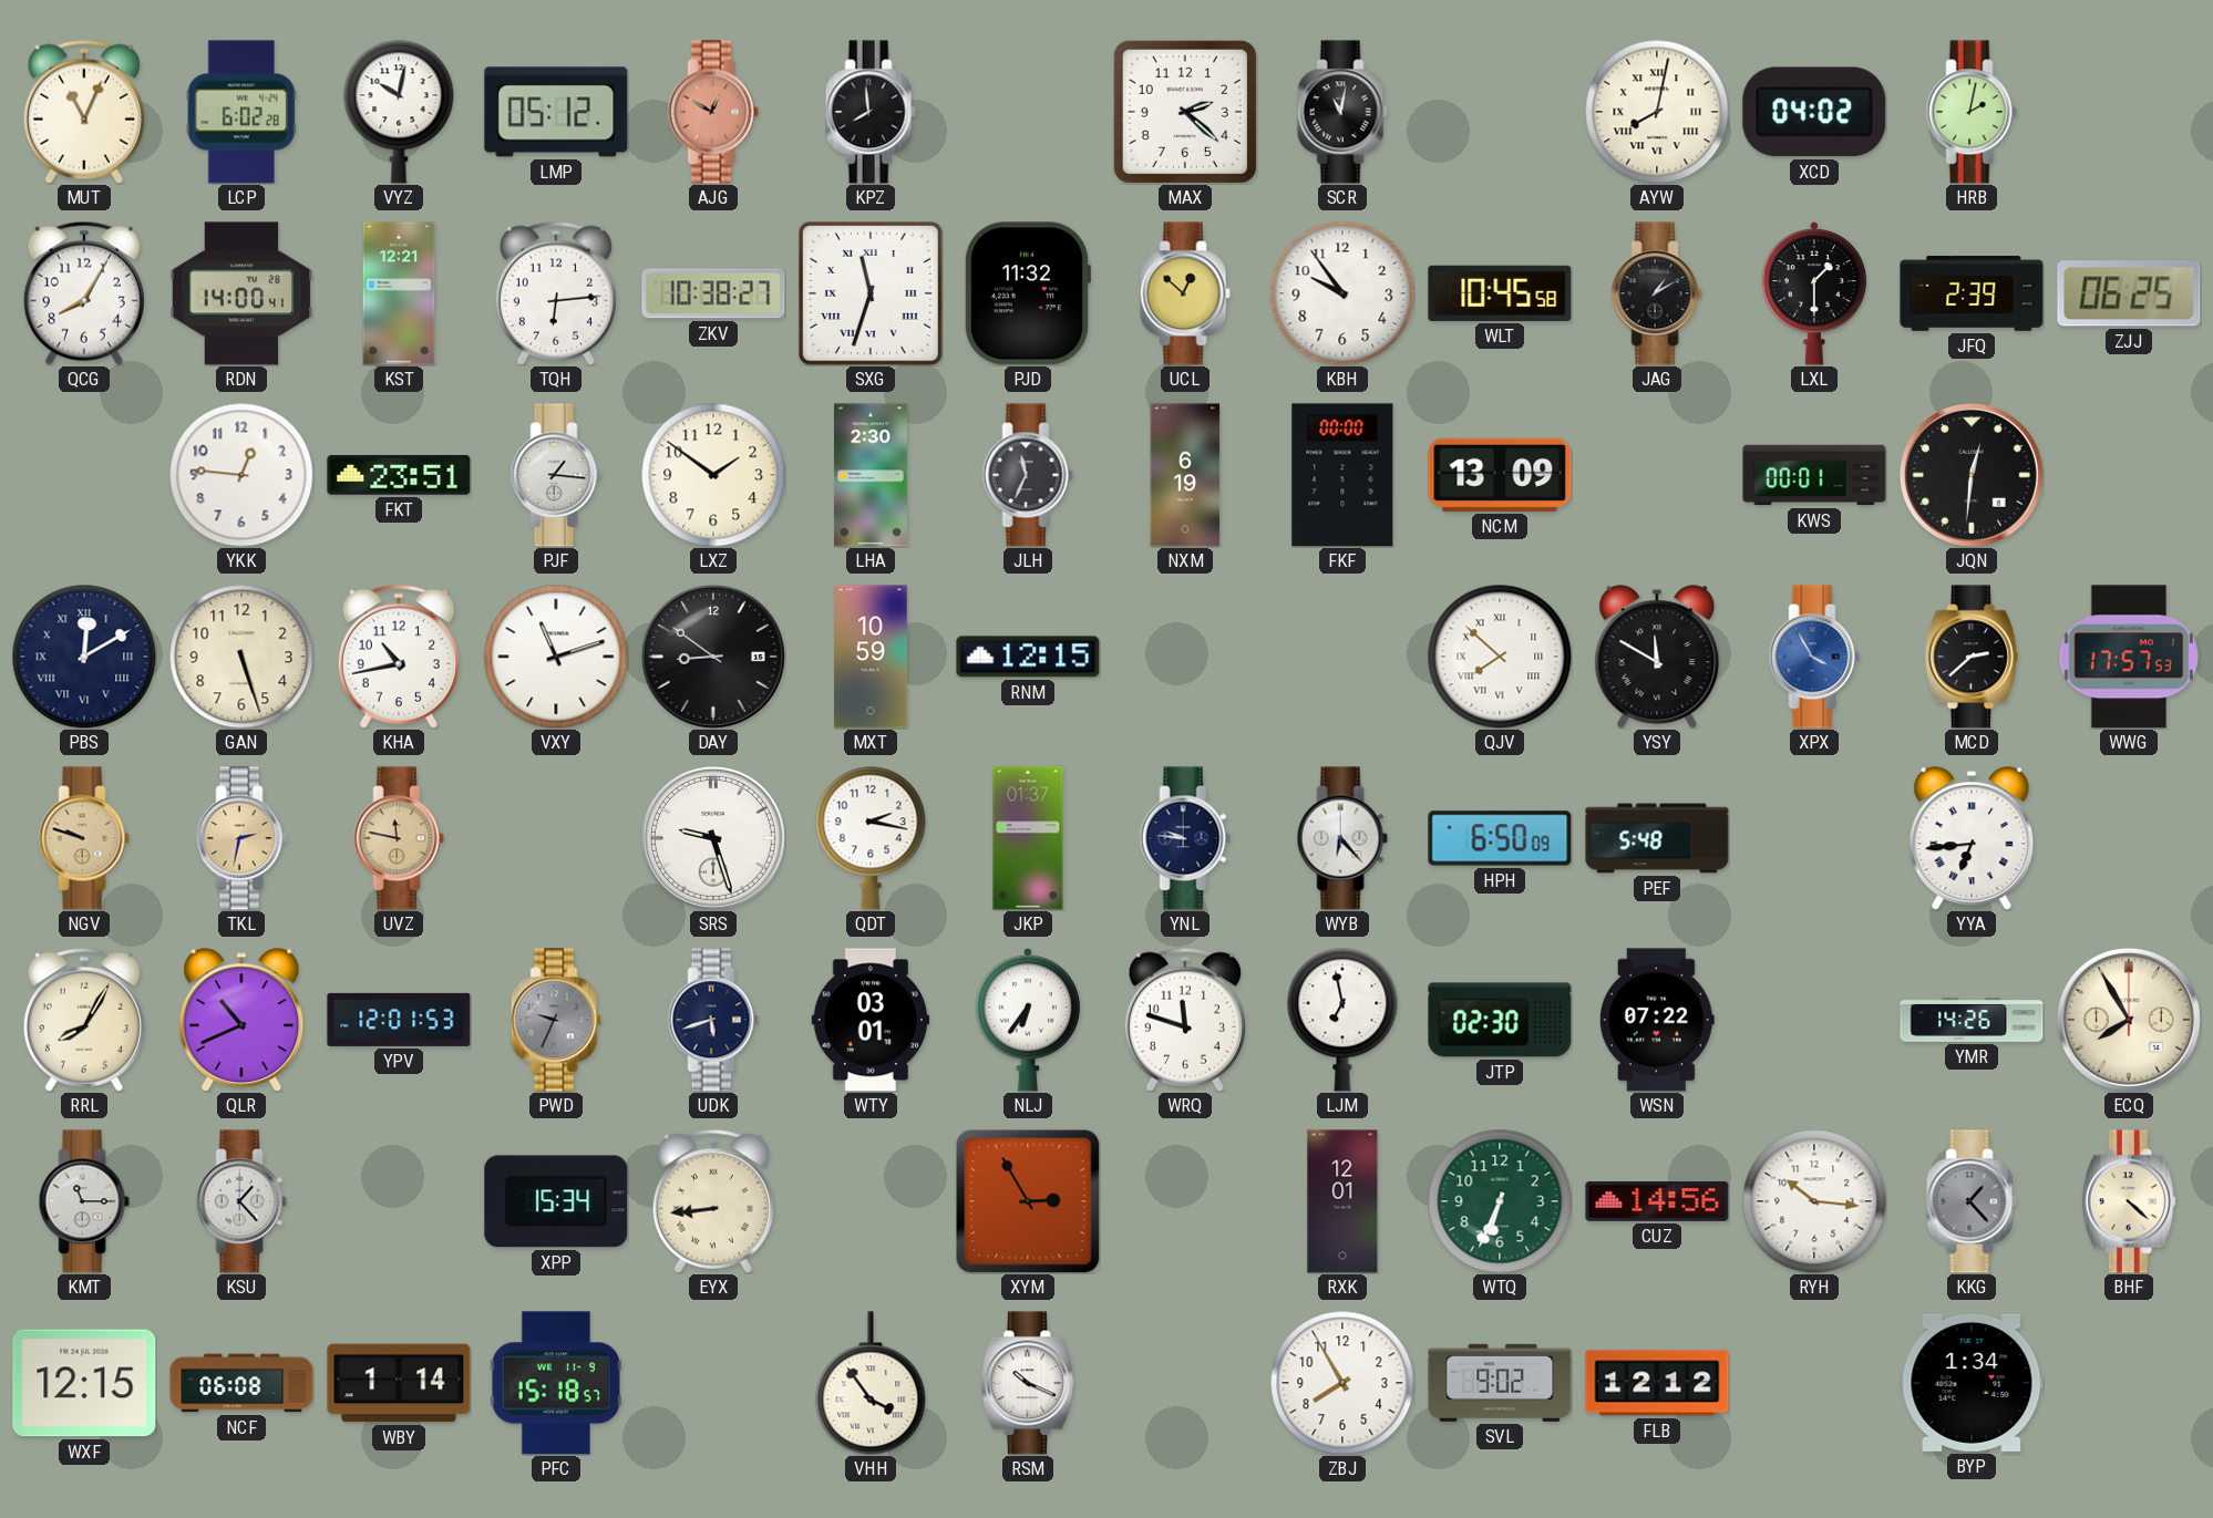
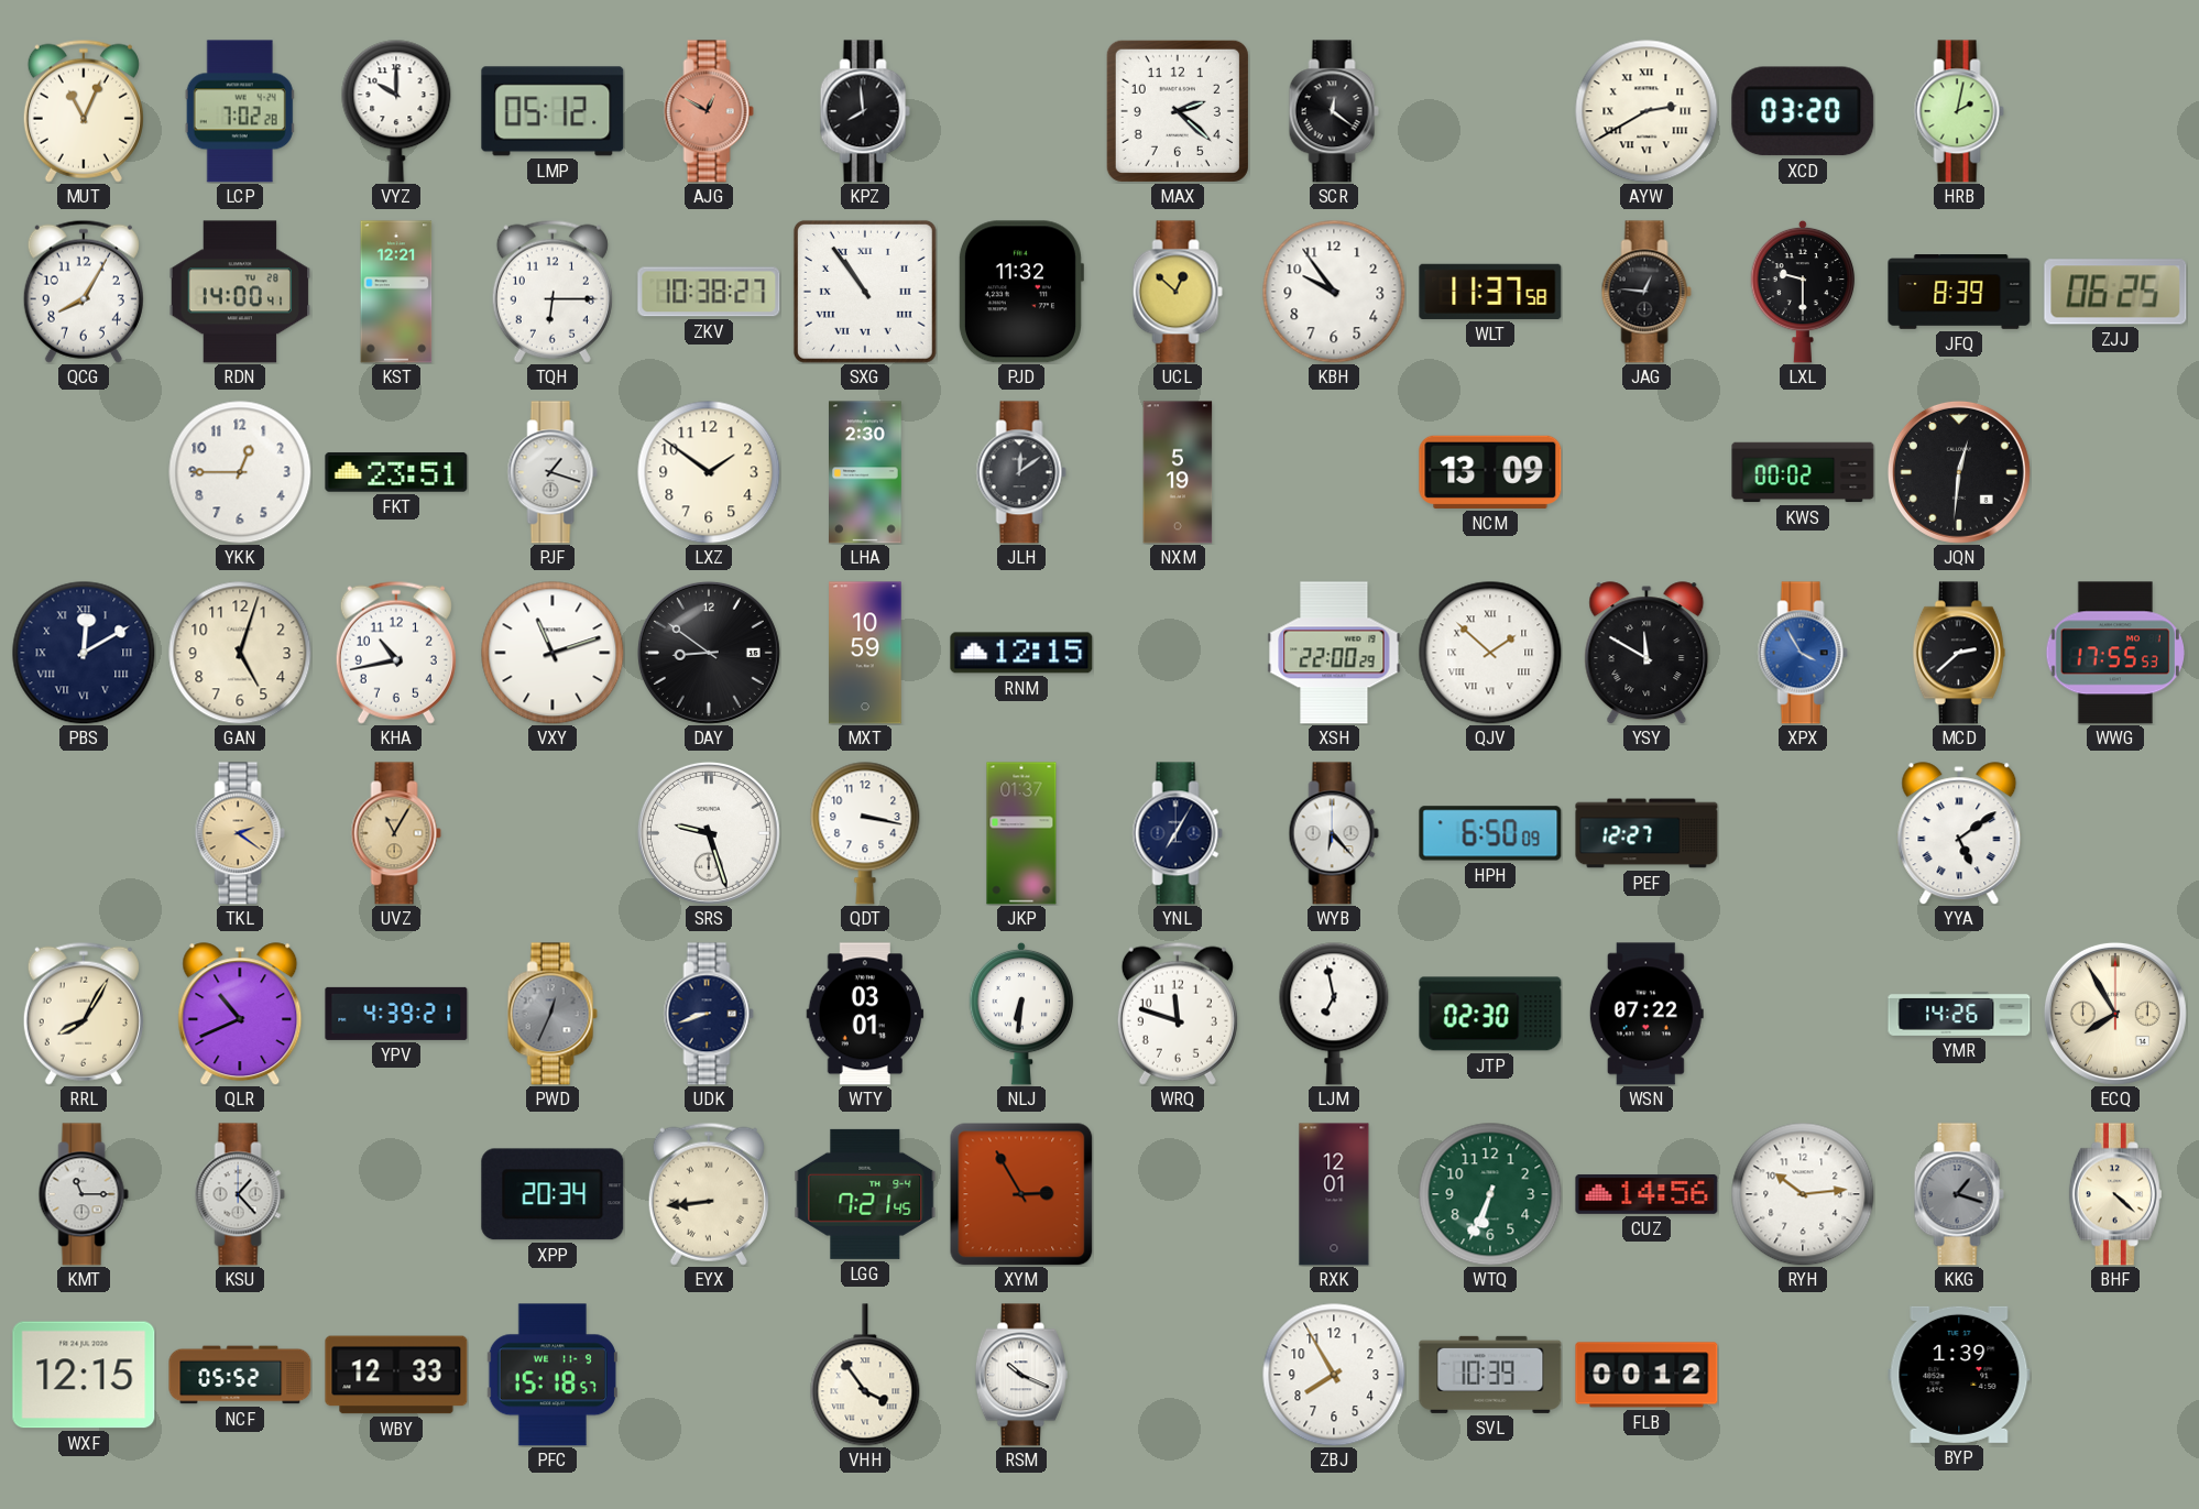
LCP: 6:02 -> 7:02
VYZ: 10:02 -> 10:00
SCR: 11:02 -> 12:21
AYW: 8:02 -> 2:40
XCD: 04:02 -> 03:20
TQH: 6:14 -> 6:15
SXG: 11:33 -> 10:54
WLT: 10:45 -> 11:37
JAG: 1:10 -> 12:46
LXL: 1:30 -> 9:30
JFQ: 2:39 -> 8:39
YKK: 12:46 -> 12:45
PJF: 1:16 -> 1:18
JLH: 11:34 -> 12:09
NXM: 6:19 -> 5:19
FKF: 00:00 -> none
KWS: 00:01 -> 00:02
GAN: 5:27 -> 5:03
XSH: none -> 22:00
QJV: 7:52 -> 1:52
WWG: 17:57 -> 17:55
NGV: 9:48 -> none
TKL: 2:32 -> 2:21
UVZ: 11:47 -> 11:05
QDT: 2:17 -> 3:17
YNL: 9:46 -> 7:05
PEF: 5:48 -> 12:27
YYA: 6:44 -> 5:09
YPV: 12:01 -> 4:39
PWD: 9:34 -> 12:34
UDK: 5:42 -> 8:42
NLJ: 6:36 -> 6:31
XPP: 15:34 -> 20:34
LGG: none -> 7:21
RYH: 10:16 -> 10:14
KKG: 1:23 -> 1:18
NCF: 06:08 -> 05:52
WBY: 1:14 -> 12:33
SVL: 9:02 -> 10:39
FLB: 12:12 -> 00:12
BYP: 1:34 -> 1:39
